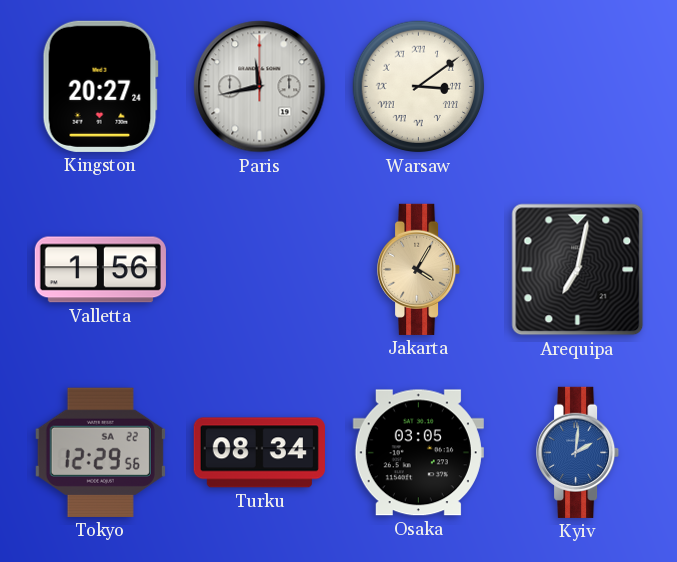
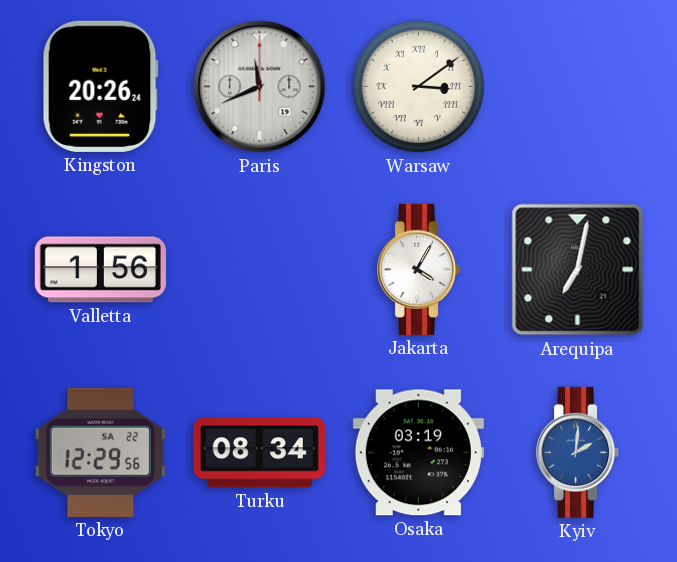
Kingston: 20:27 -> 20:26
Paris: 11:43 -> 11:41
Jakarta dial: champagne -> white
Osaka: 03:05 -> 03:19
